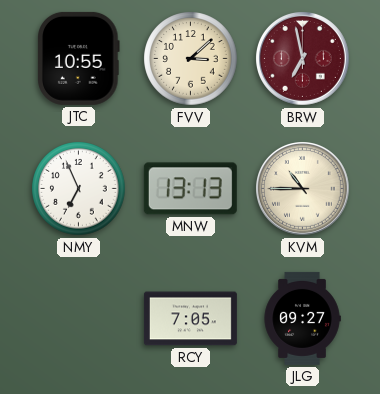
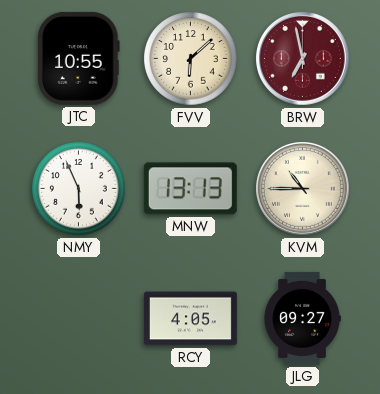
FVV: 3:08 -> 6:08
NMY: 6:56 -> 5:56
RCY: 7:05 -> 4:05
